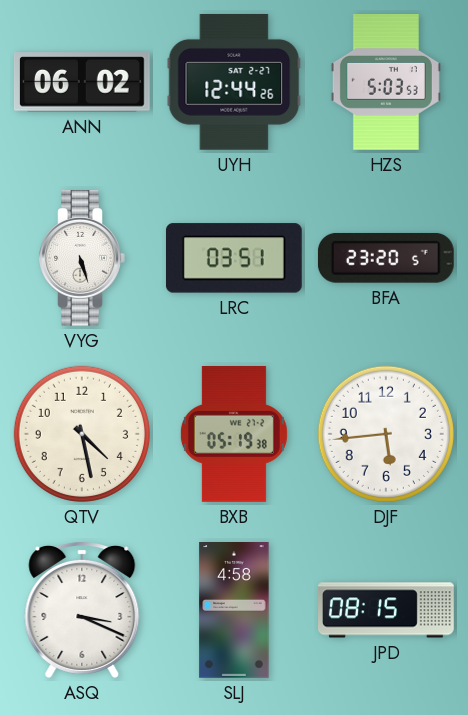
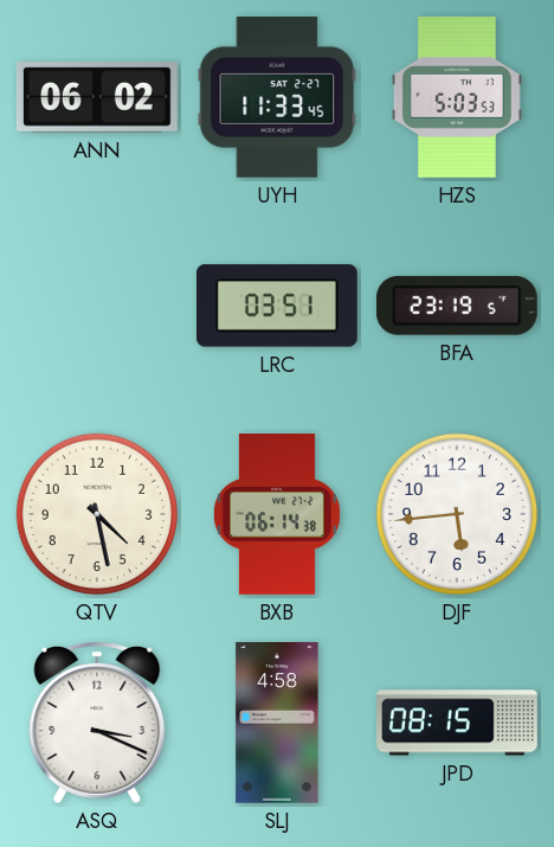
UYH: 12:44 -> 11:33
VYG: 5:27 -> none
BFA: 23:20 -> 23:19
BXB: 05:19 -> 06:14
